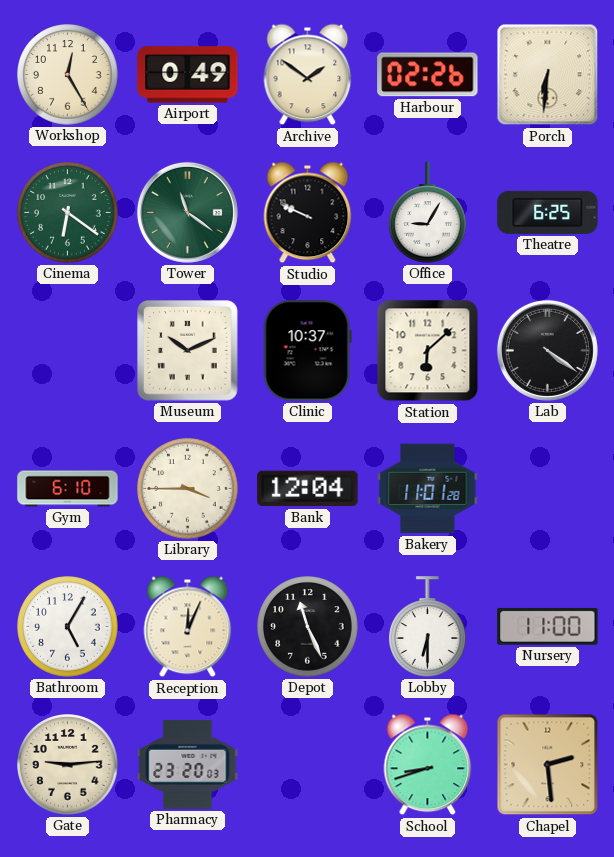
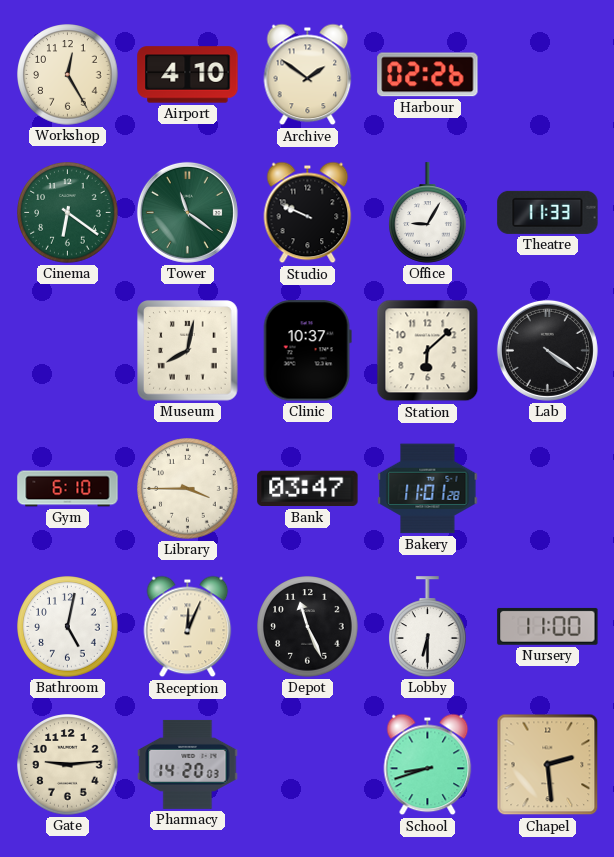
Airport: 0:49 -> 4:10
Porch: 6:31 -> none
Theatre: 6:25 -> 11:33
Museum: 10:11 -> 8:02
Bank: 12:04 -> 03:47
Bathroom: 5:05 -> 5:02
Pharmacy: 23:20 -> 14:20
